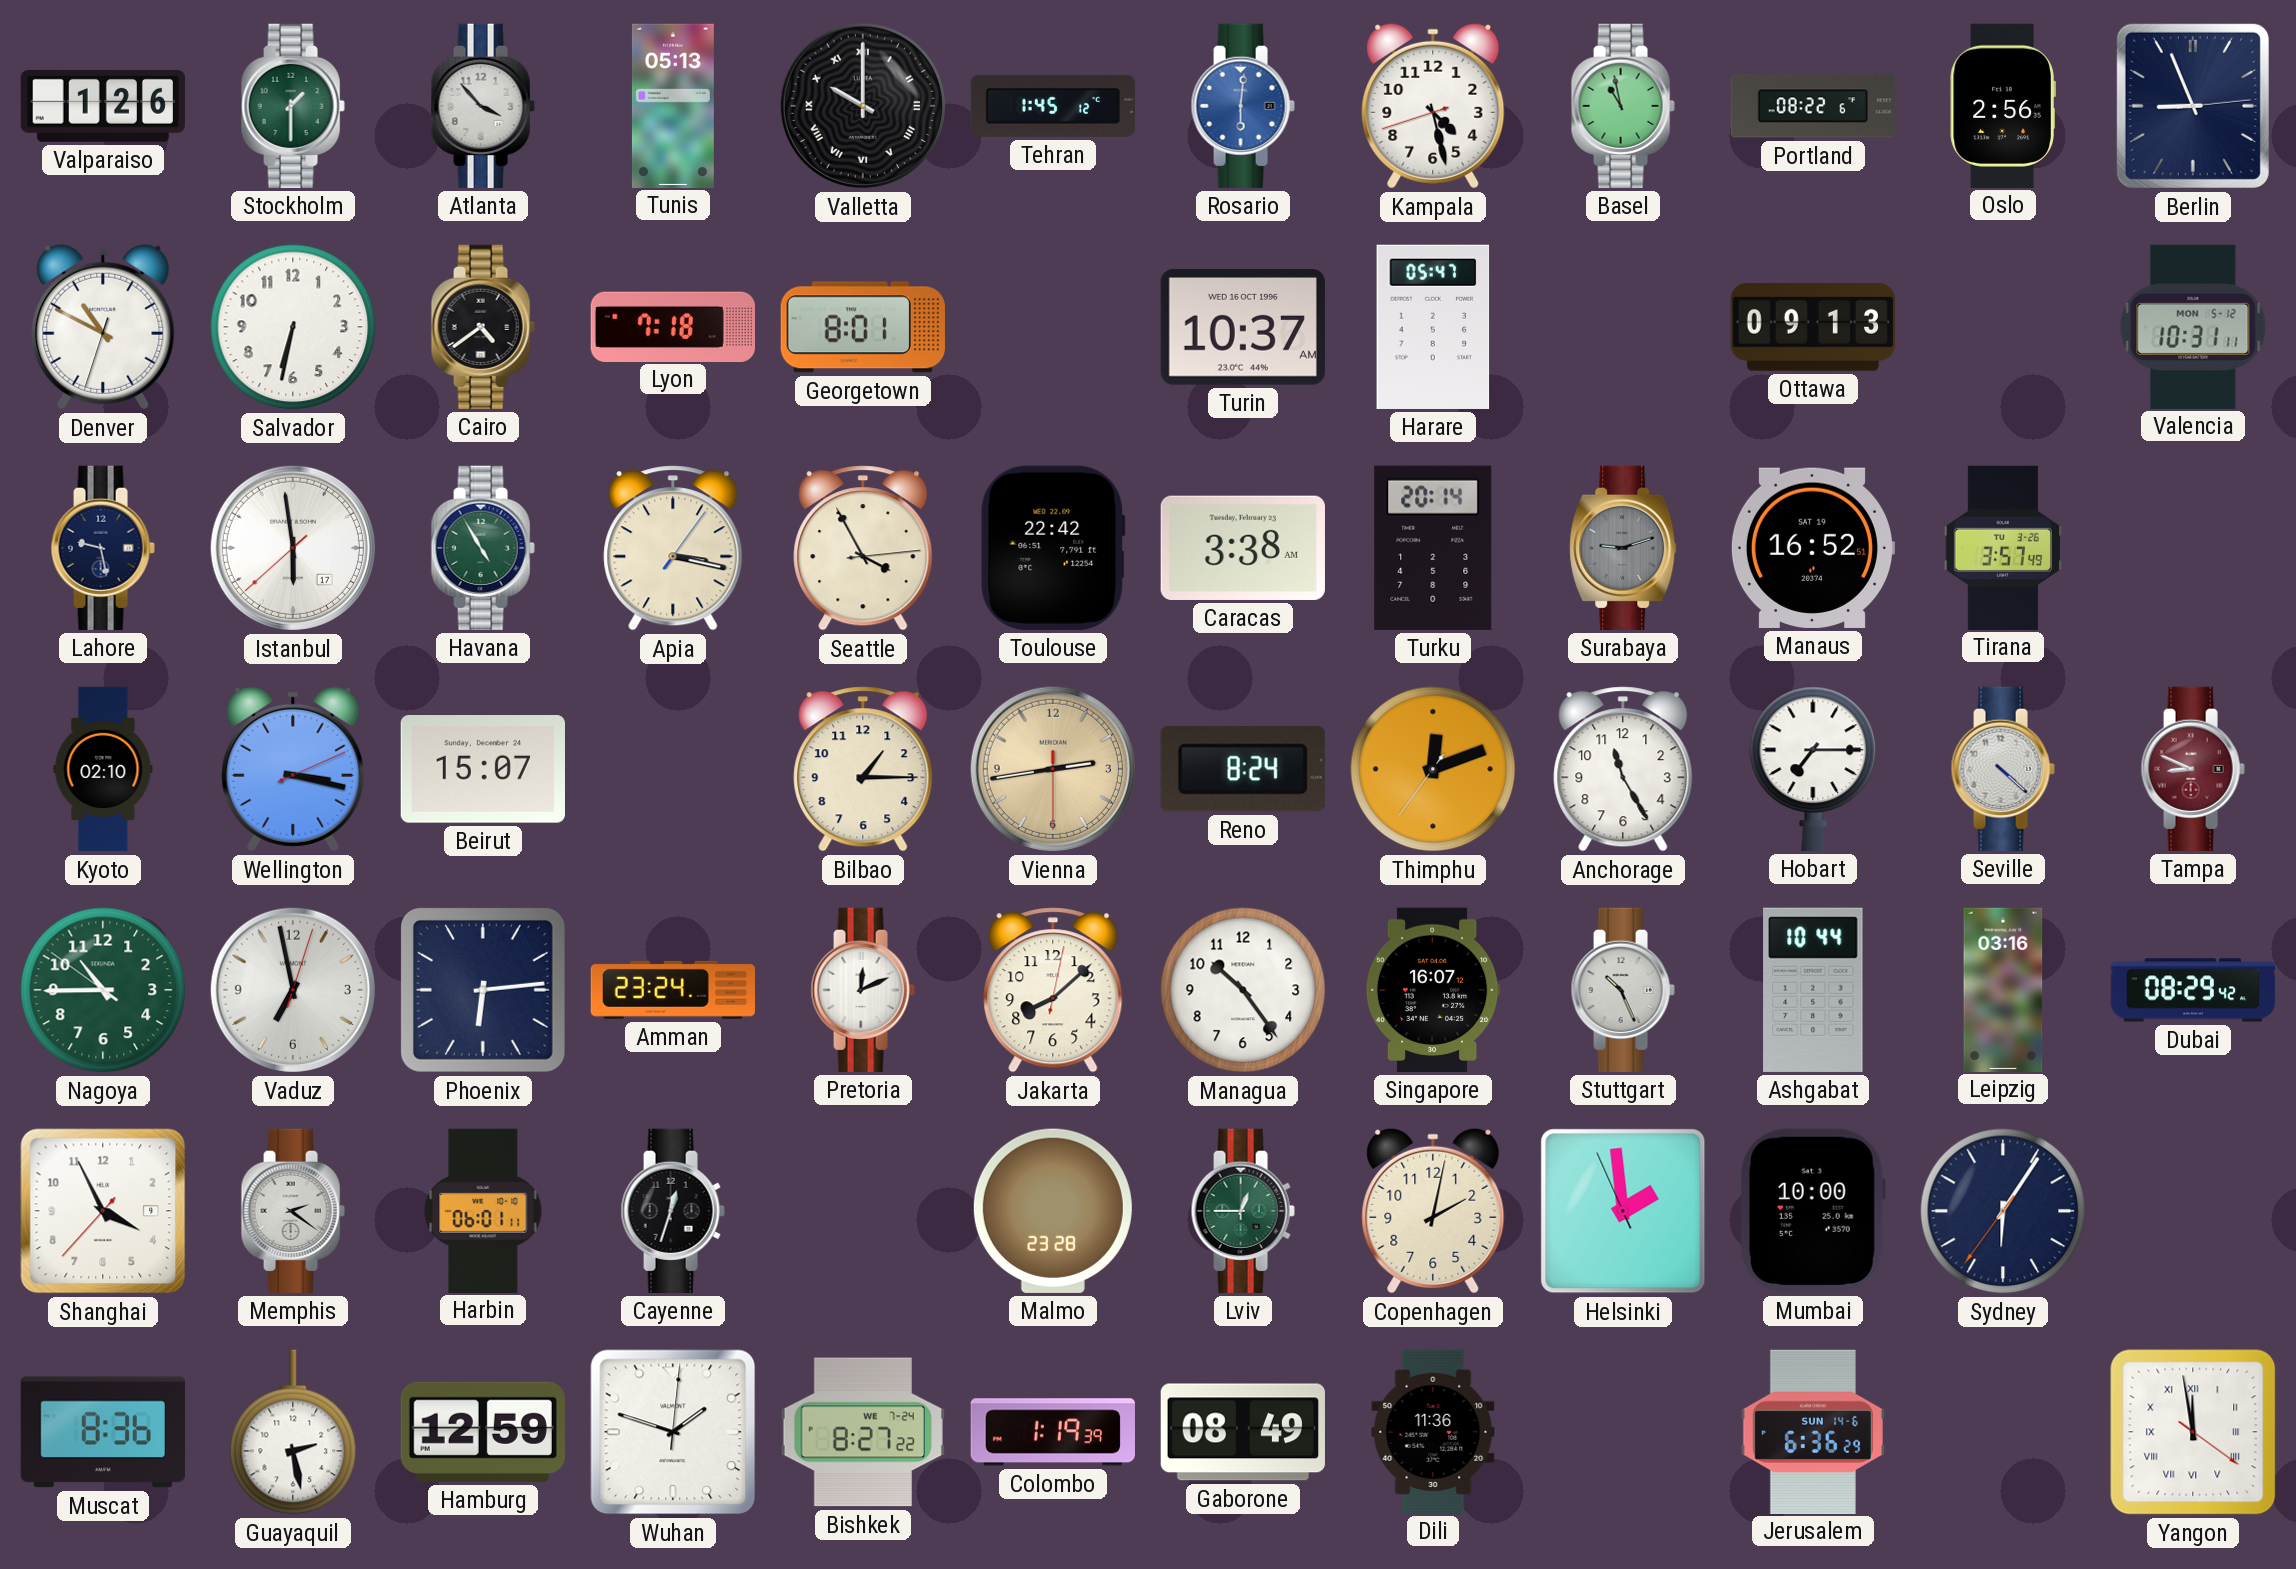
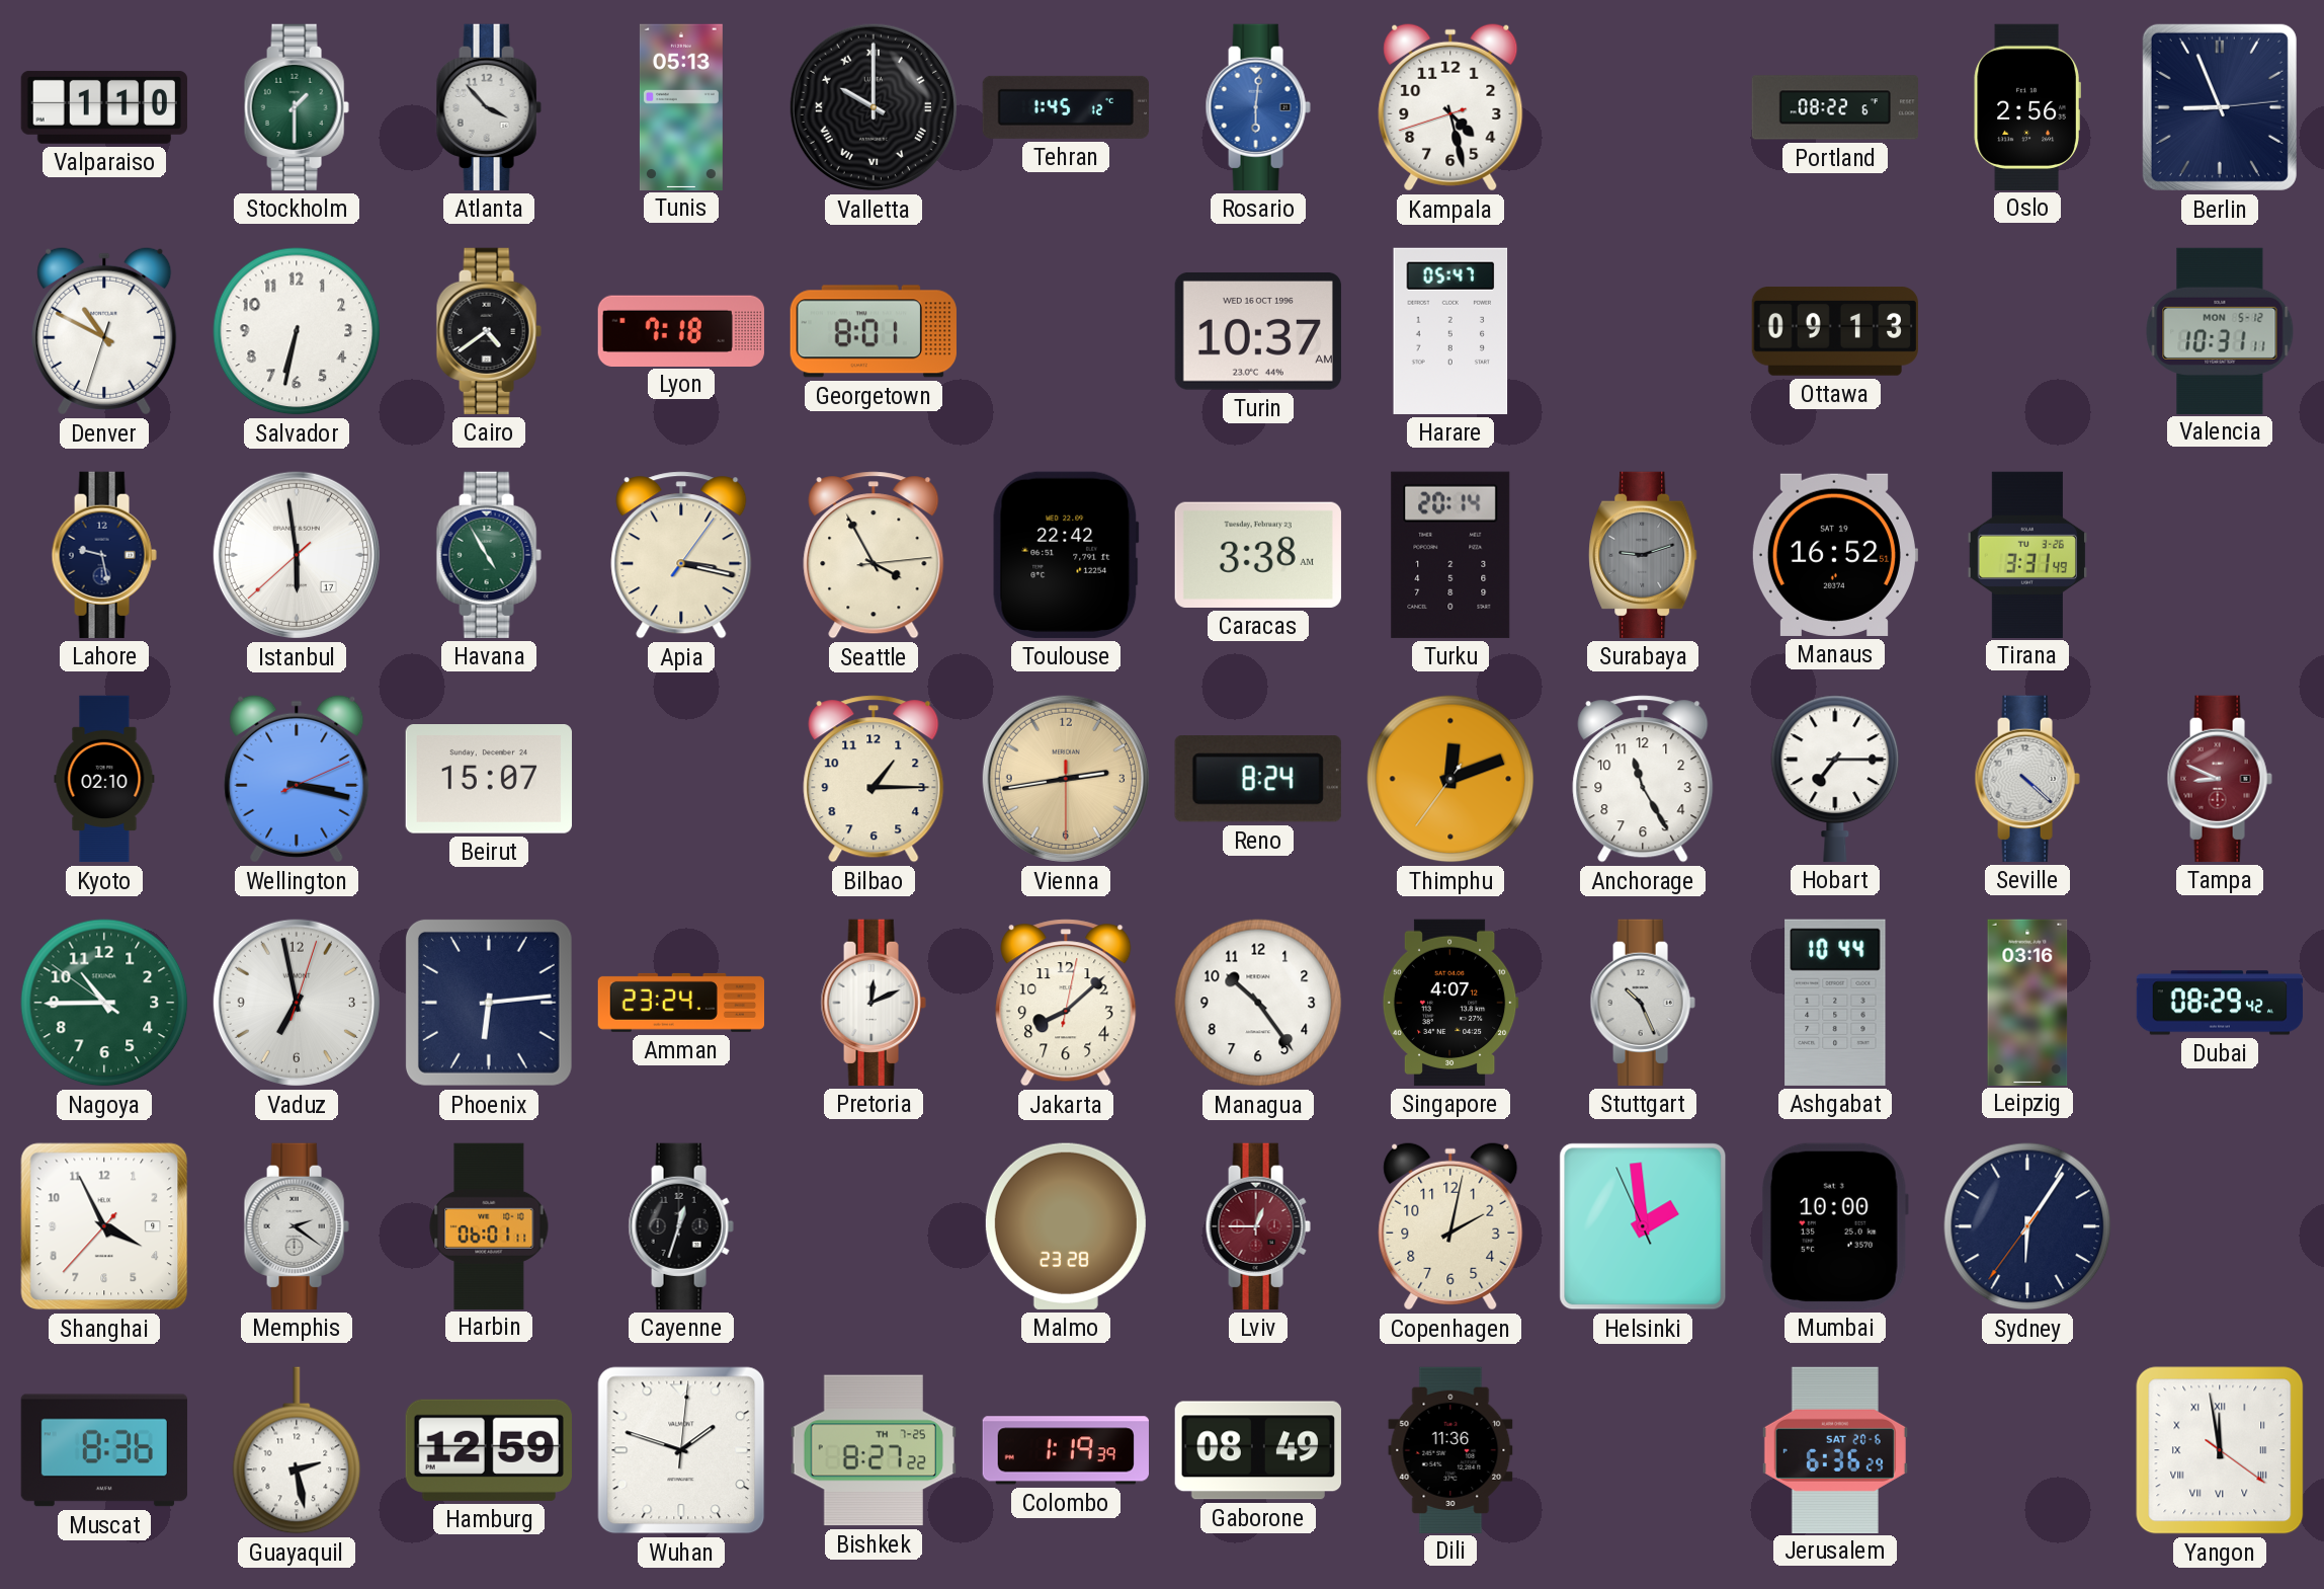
Valparaiso: 1:26 -> 1:10
Basel: 10:58 -> none
Tirana: 3:57 -> 3:31
Singapore: 16:07 -> 4:07
Lviv dial: green -> burgundy
Bishkek date: WE 7-24 -> TH 7-25
Jerusalem date: SUN 14-6 -> SAT 20-6
